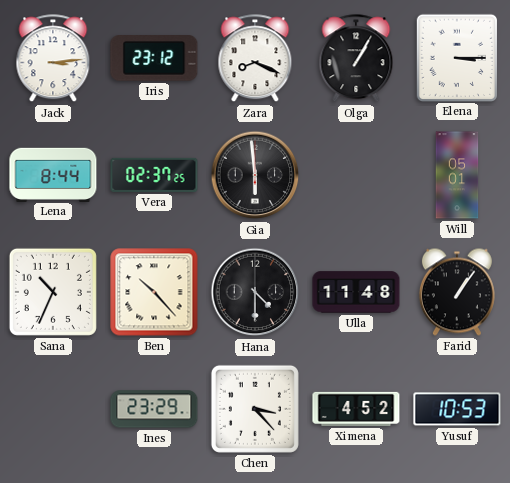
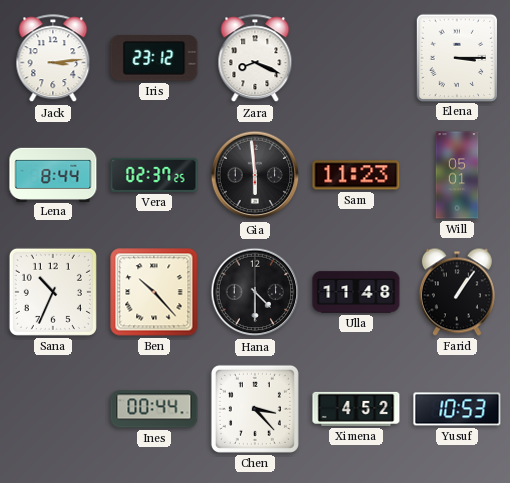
Olga: 1:05 -> none
Sam: none -> 11:23
Ines: 23:29 -> 00:44
